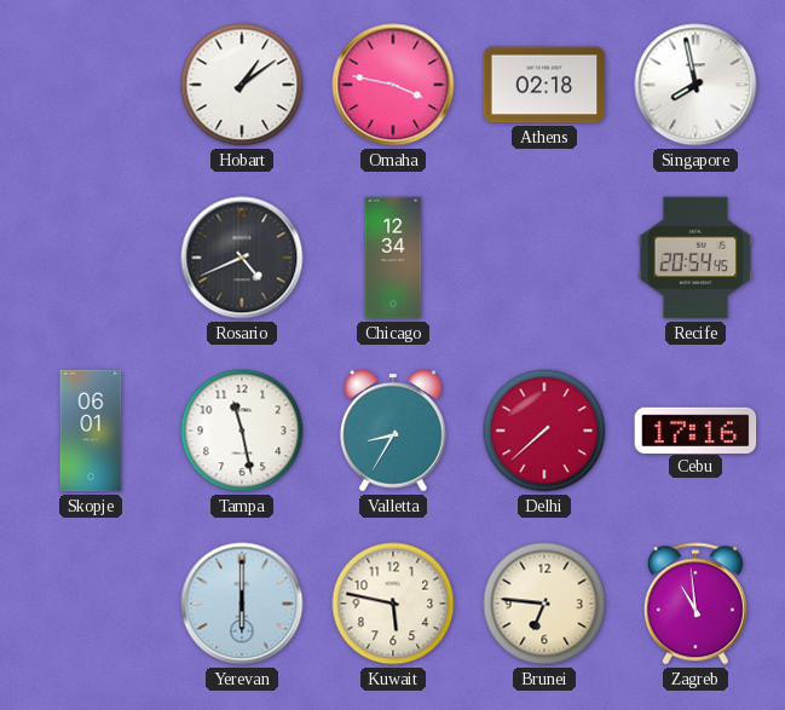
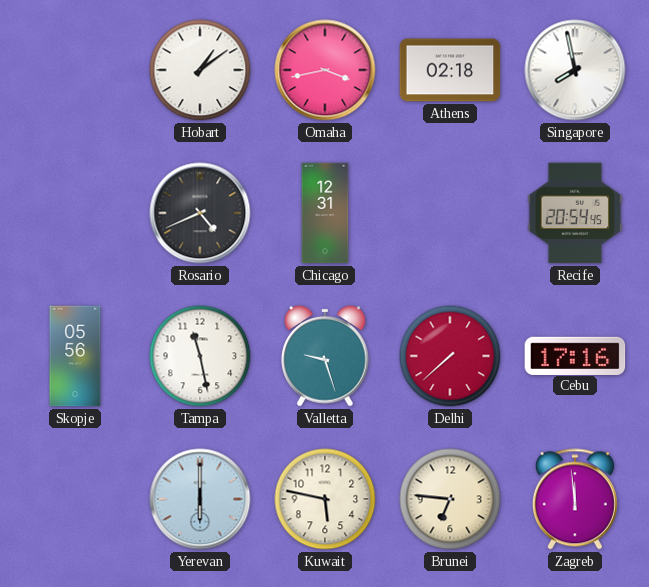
Omaha: 3:47 -> 3:43
Chicago: 12:34 -> 12:31
Skopje: 06:01 -> 05:56
Valletta: 8:35 -> 9:27
Zagreb: 10:59 -> 11:59
